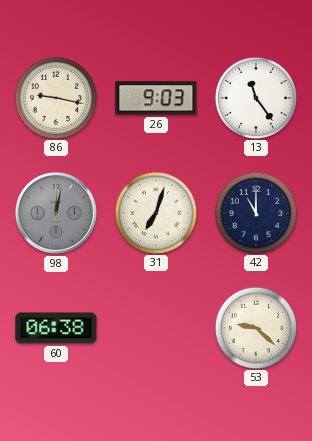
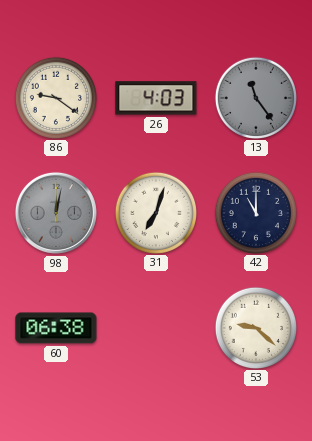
86: 9:17 -> 9:21
26: 9:03 -> 4:03
13 dial: white -> grey
